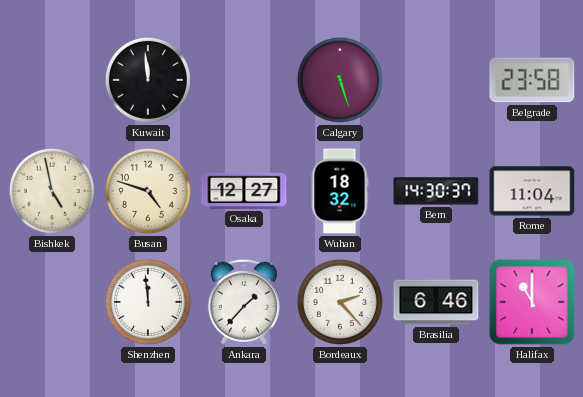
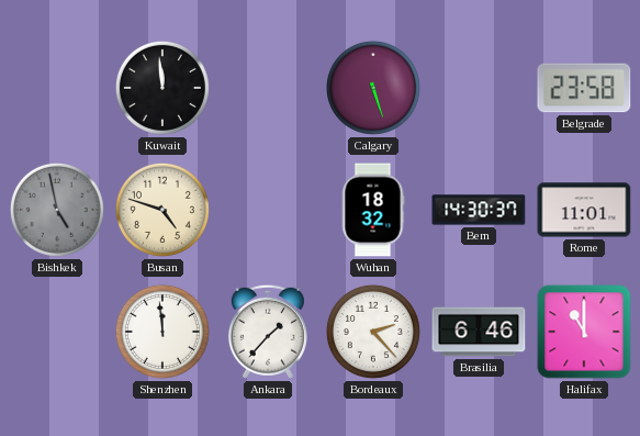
Bishkek dial: cream -> grey
Osaka: 12:27 -> none
Rome: 11:04 -> 11:01
